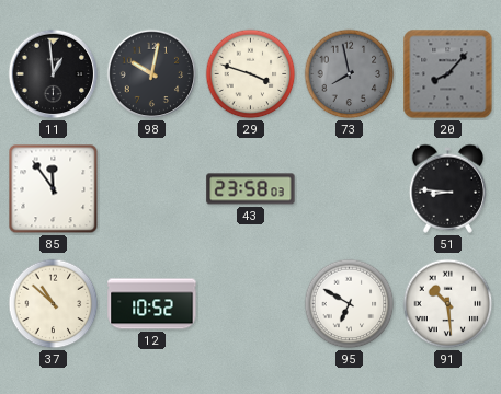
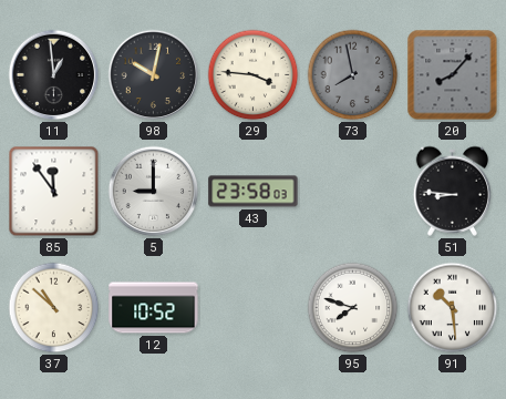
29: 3:48 -> 3:46
5: none -> 9:00
95: 6:50 -> 7:48
